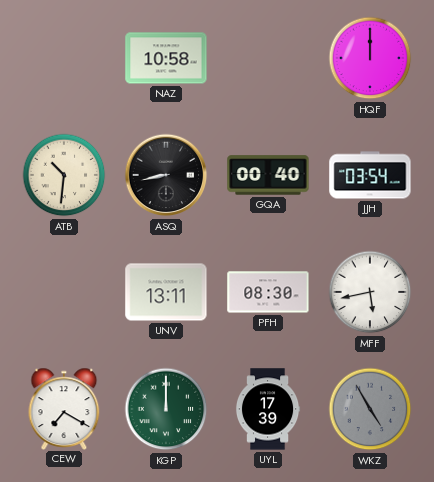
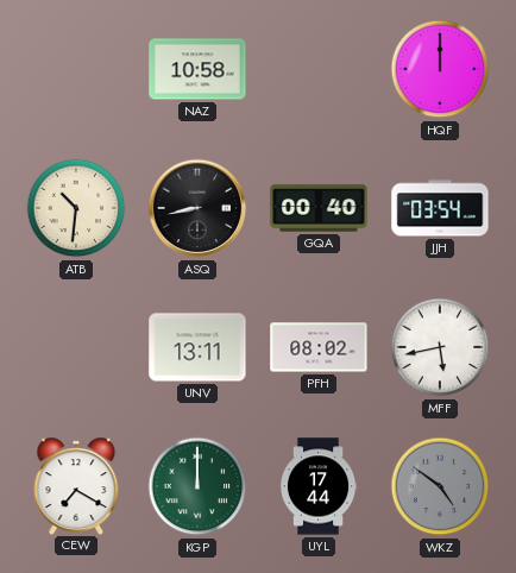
PFH: 08:30 -> 08:02
UYL: 17:39 -> 17:44
WKZ: 4:55 -> 4:51
